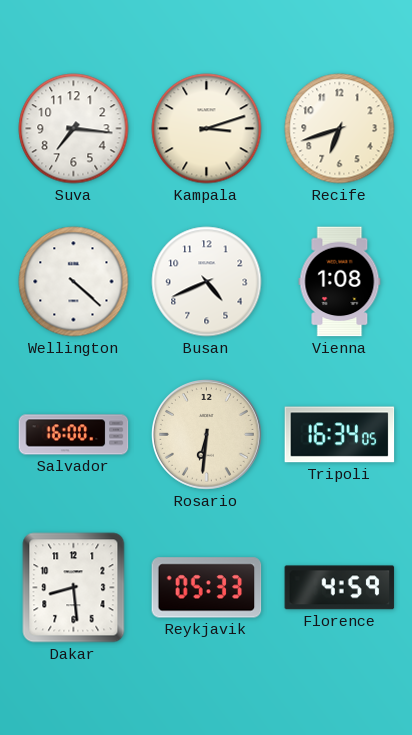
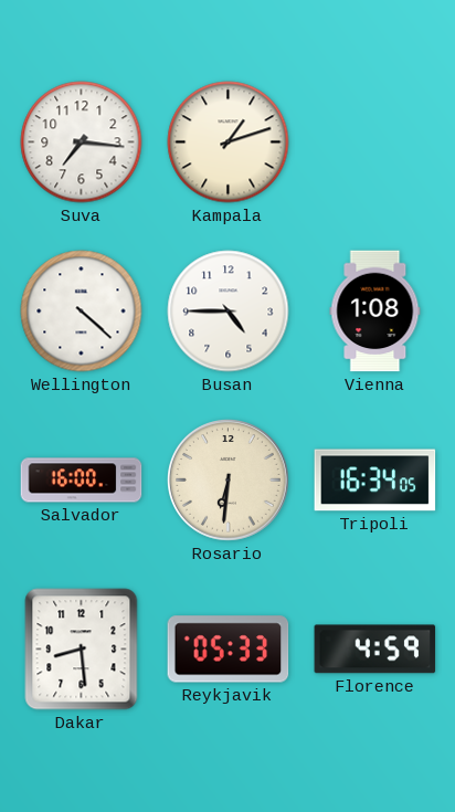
Kampala: 3:12 -> 1:12
Recife: 6:42 -> none
Busan: 4:41 -> 4:45
